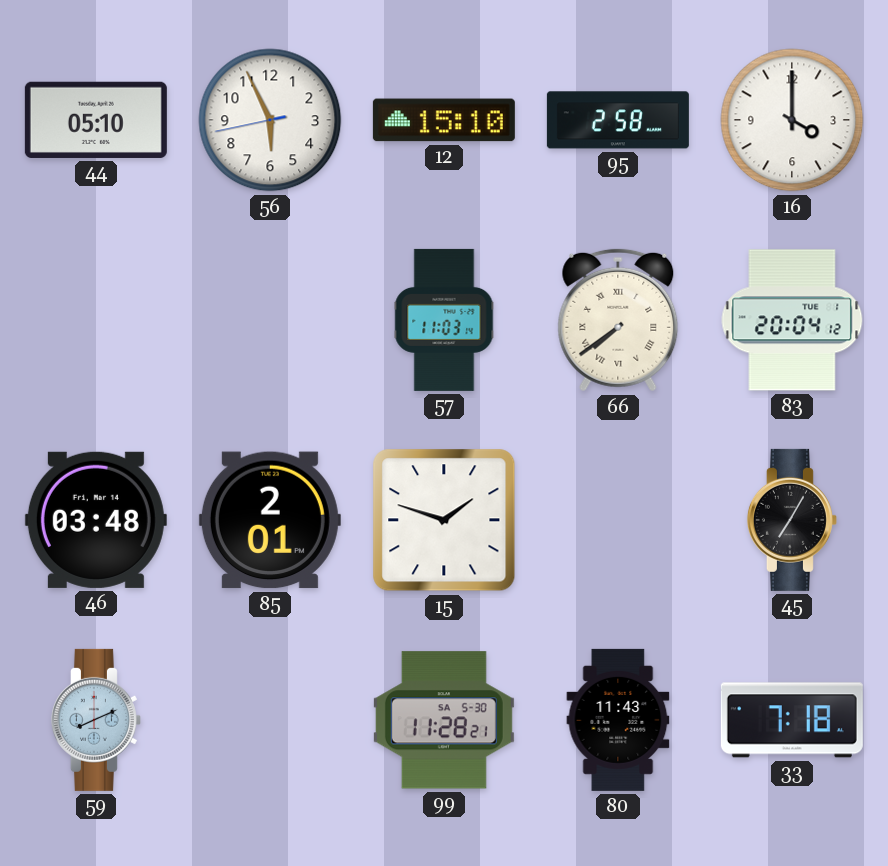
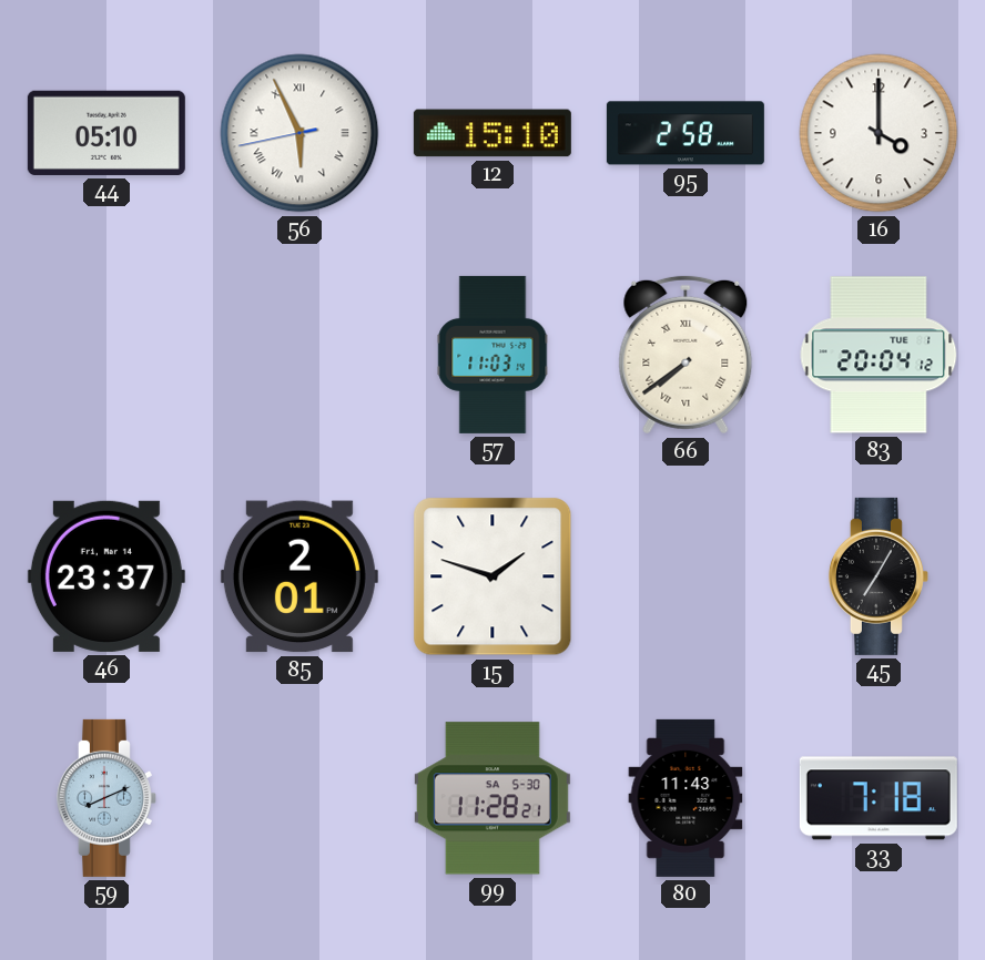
56 numerals: Arabic -> Roman
46: 03:48 -> 23:37
